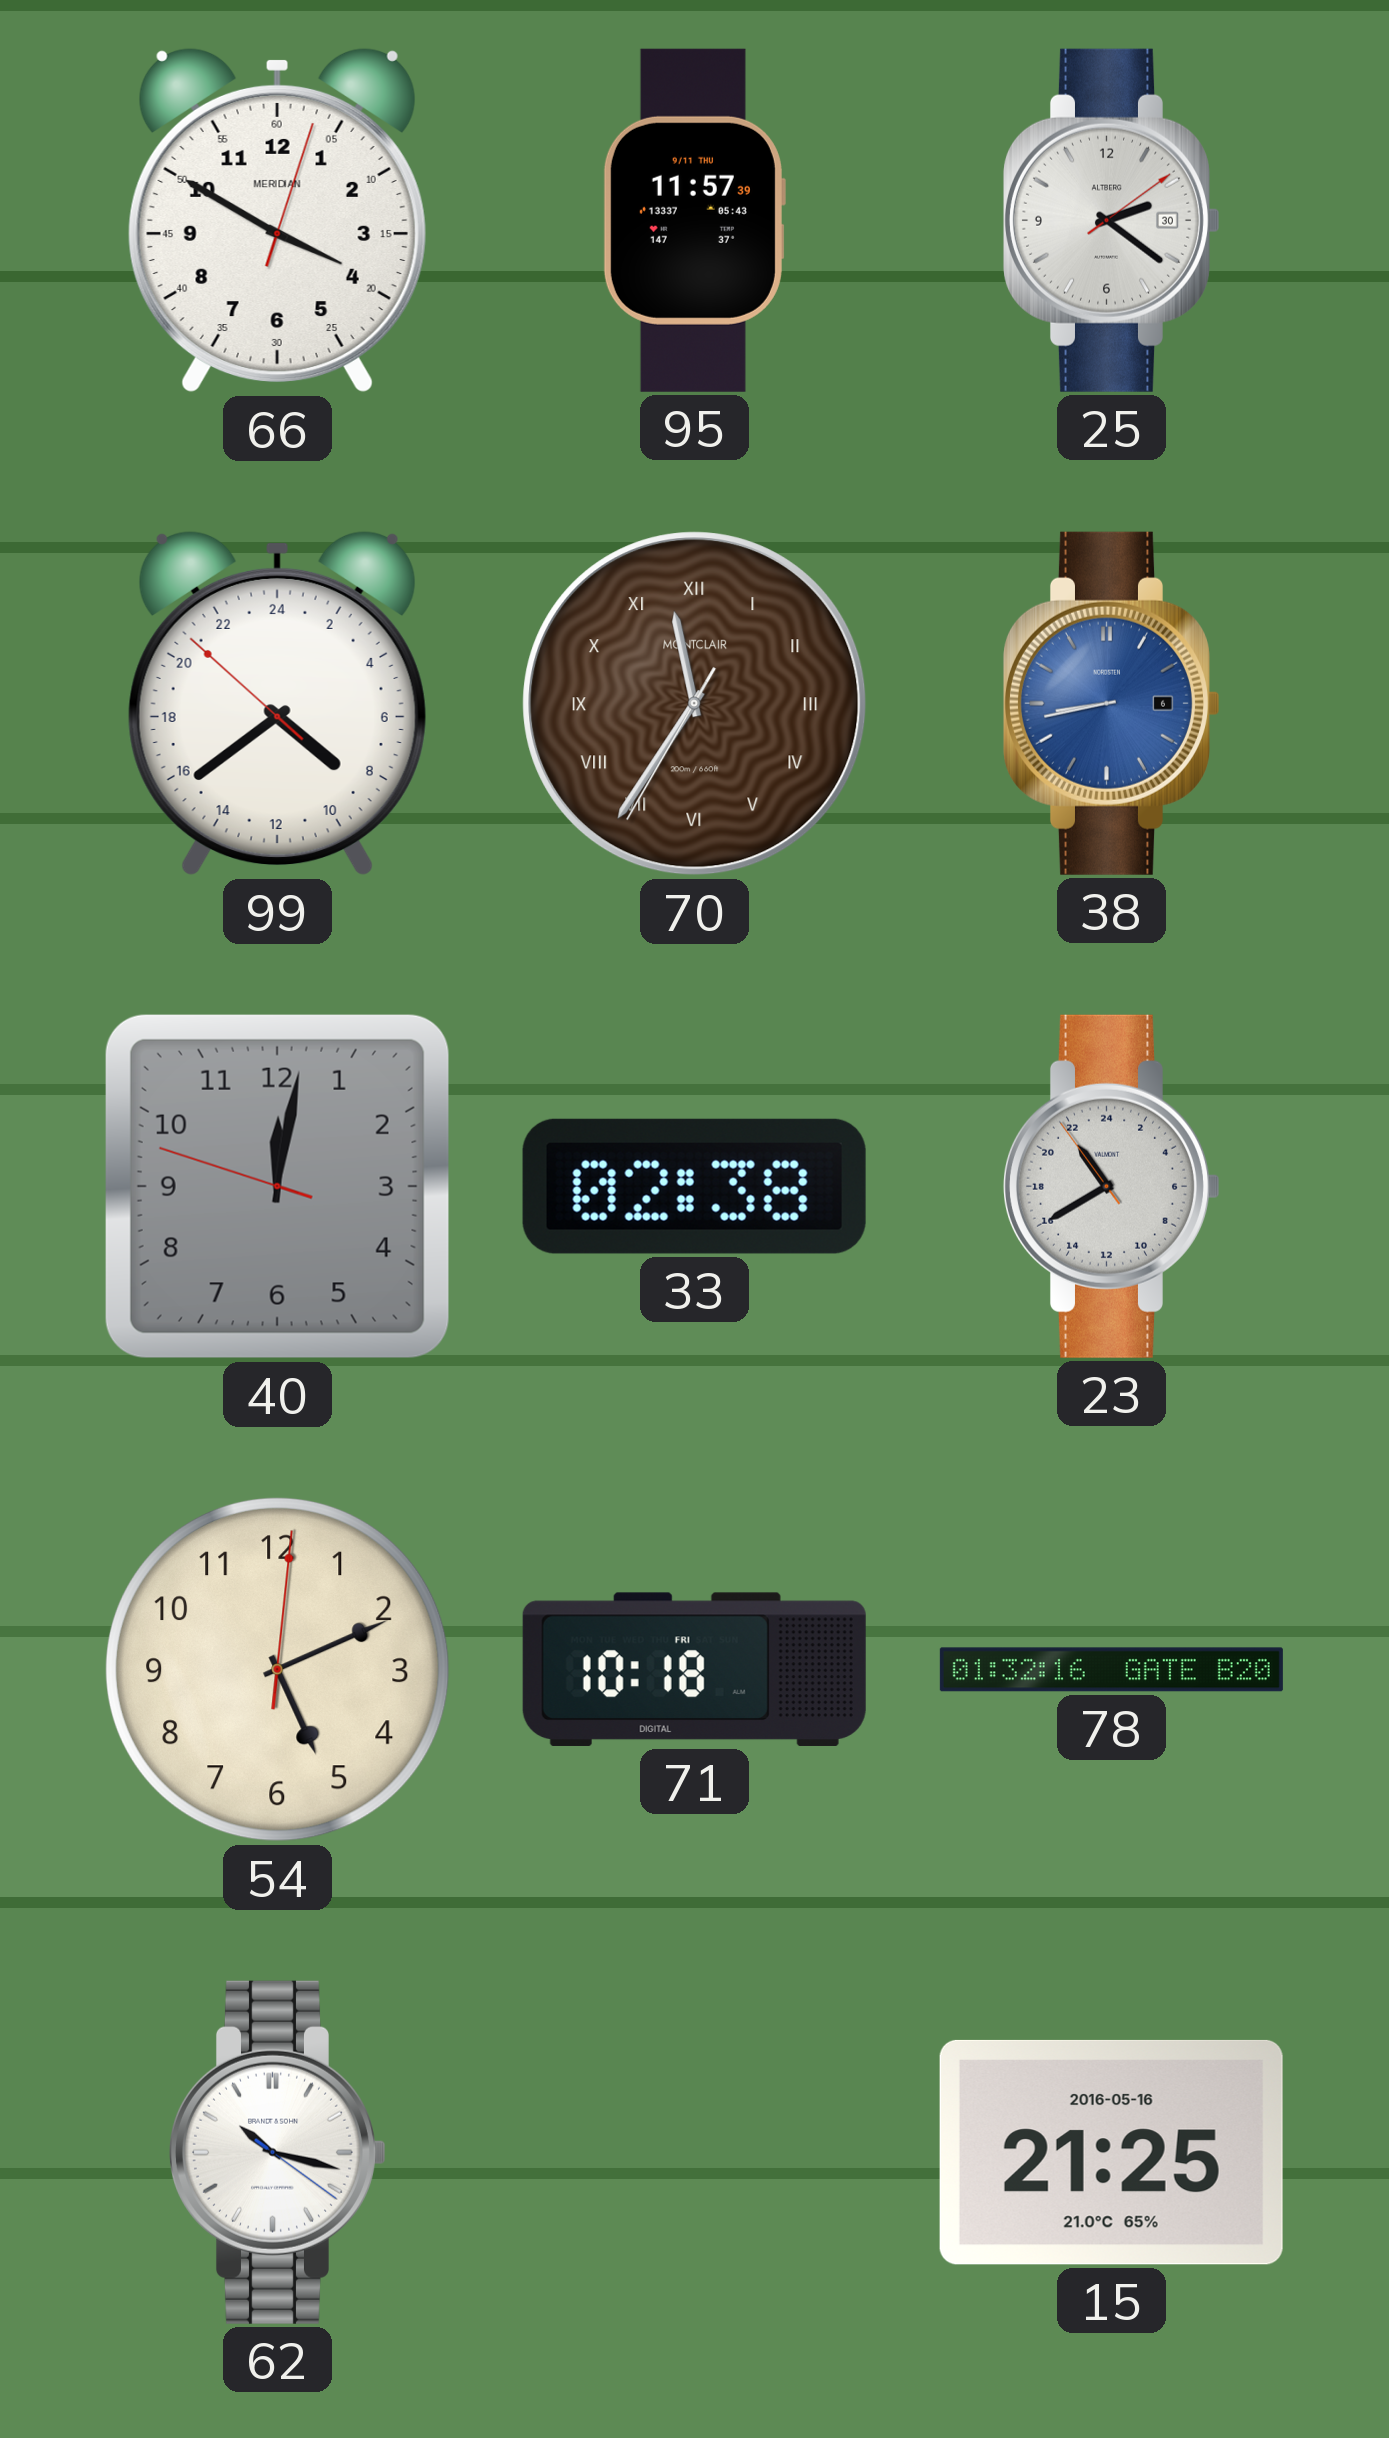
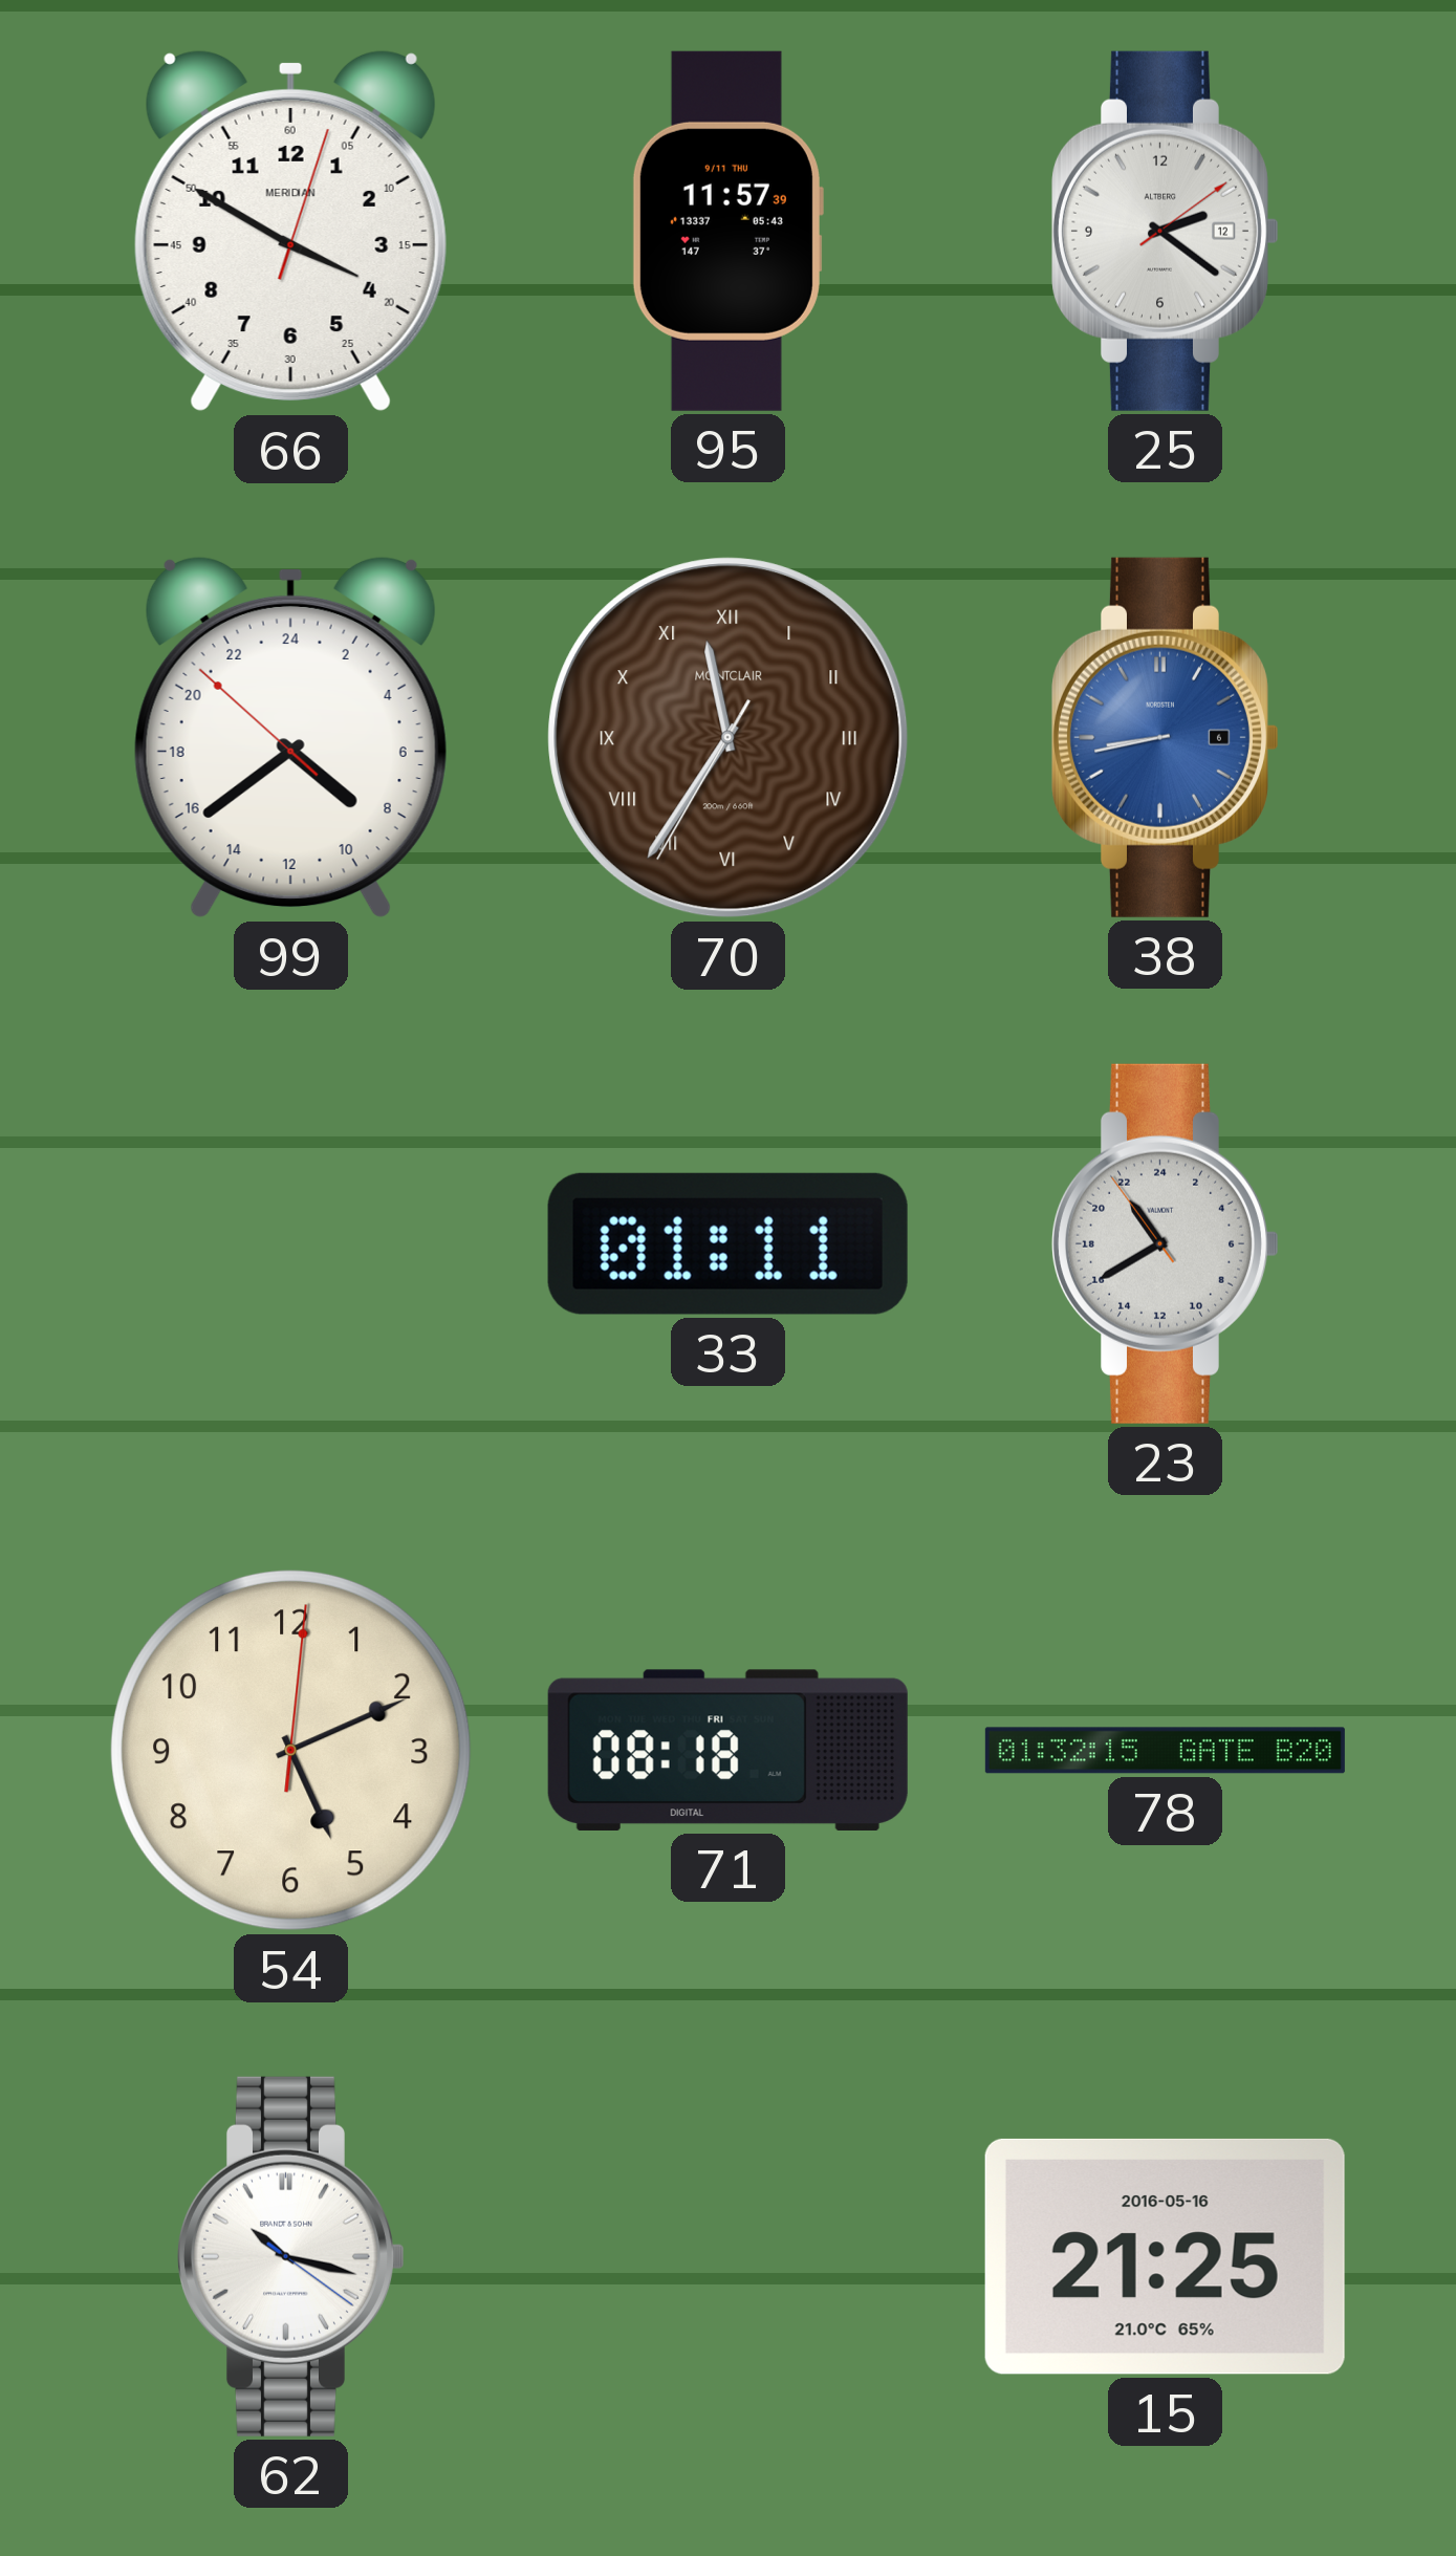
25 date: 30 -> 12
40: 12:01 -> none
33: 02:38 -> 01:11
71: 10:18 -> 08:18
78: 01:32:16 -> 01:32:15
